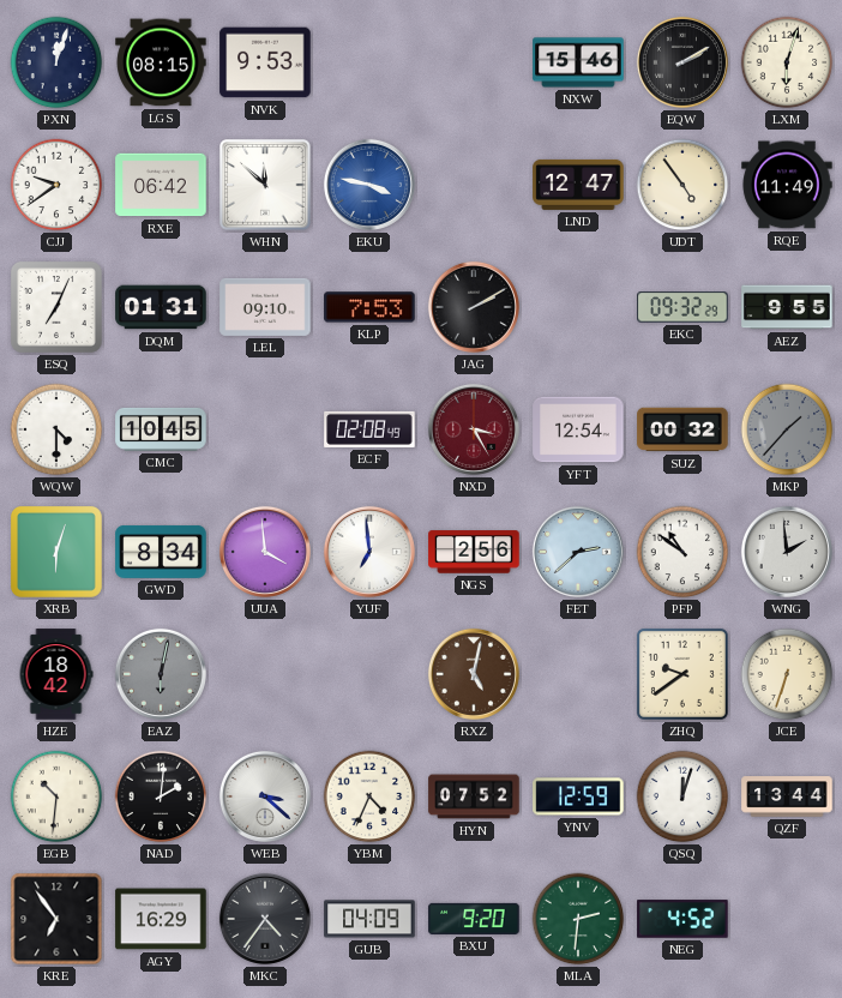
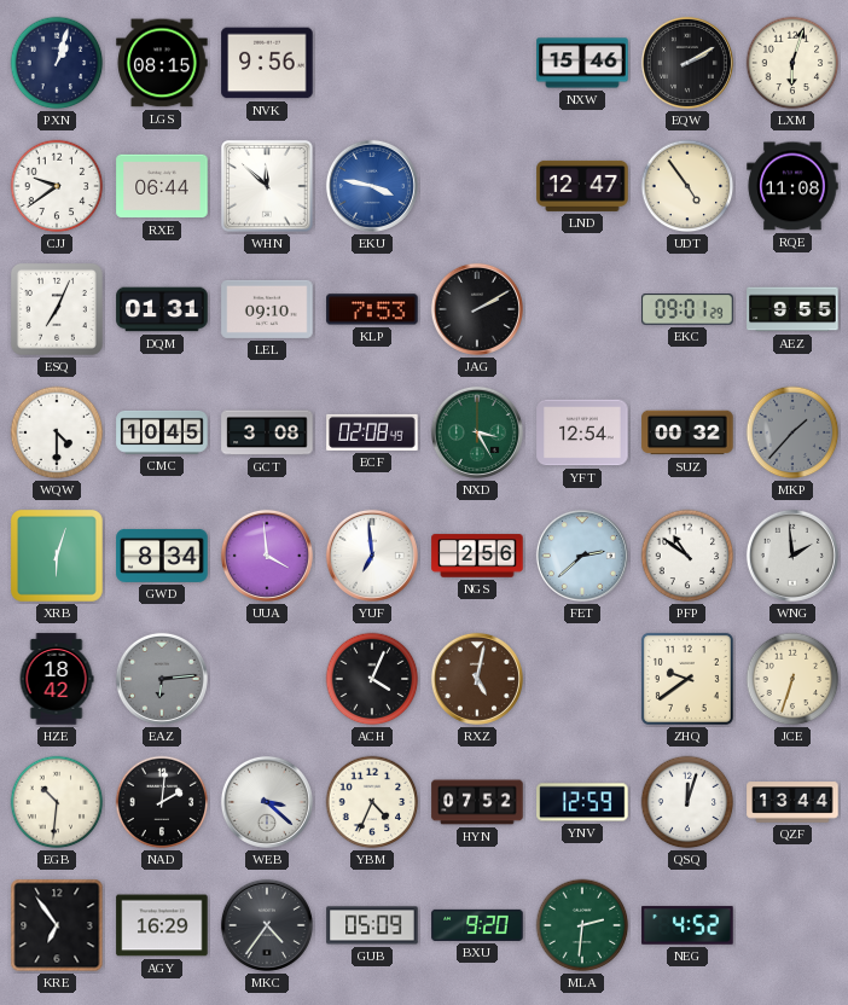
PXN: 12:03 -> 1:03
NVK: 9:53 -> 9:56
RXE: 06:42 -> 06:44
RQE: 11:49 -> 11:08
EKC: 09:32 -> 09:01
GCT: none -> 3:08
NXD dial: burgundy -> green
EAZ: 6:02 -> 6:14
ACH: none -> 4:04
GUB: 04:09 -> 05:09
